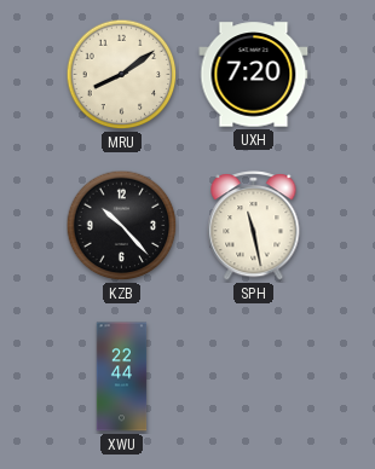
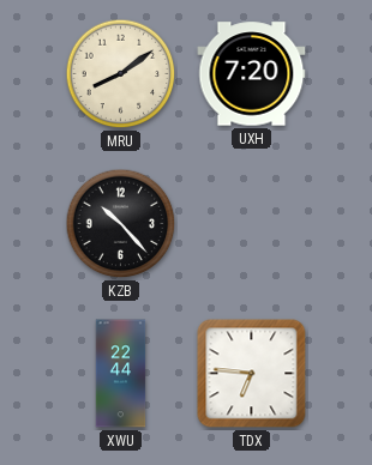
SPH: 11:28 -> none
TDX: none -> 6:46
